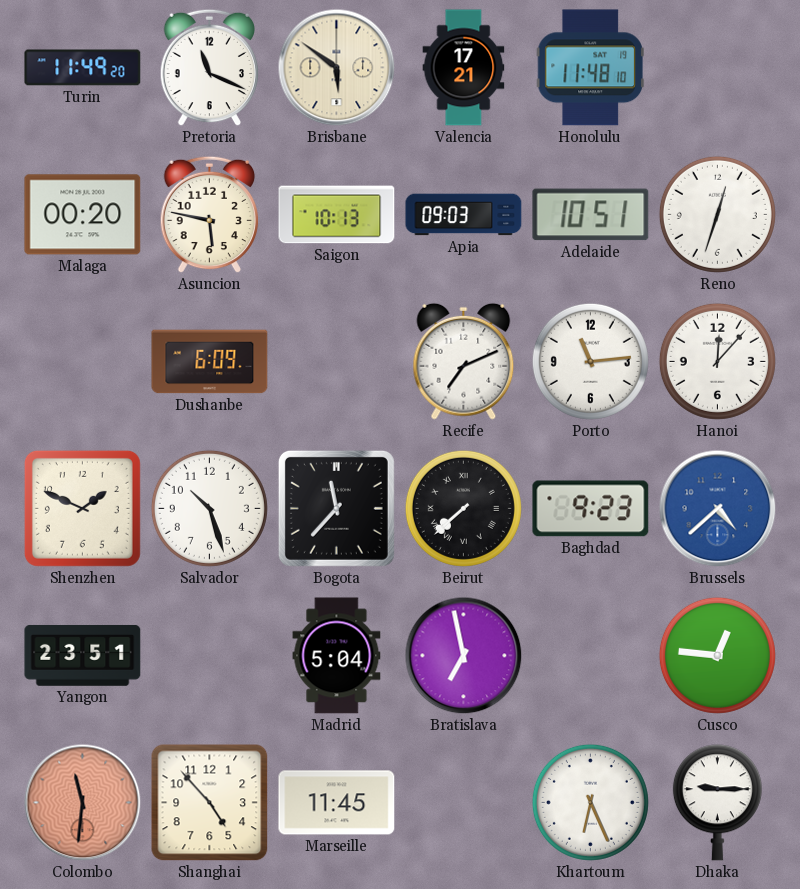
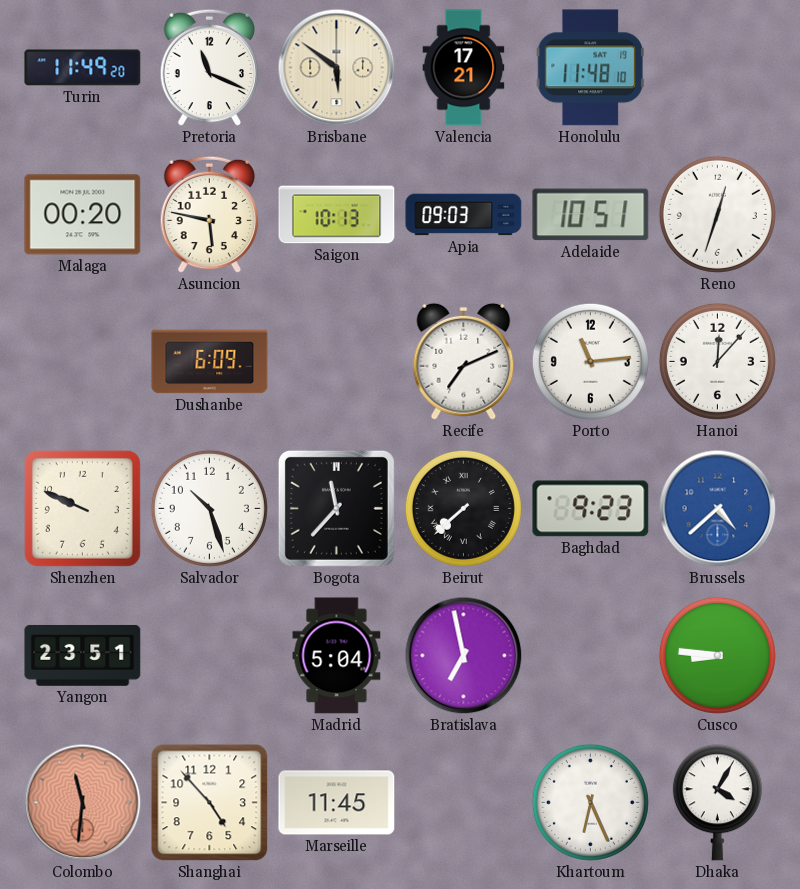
Shenzhen: 1:49 -> 9:49
Cusco: 12:46 -> 8:46
Dhaka: 9:15 -> 4:05
